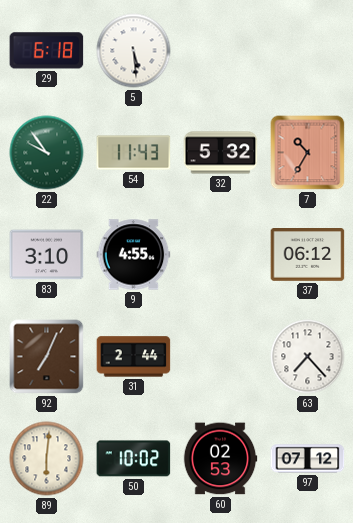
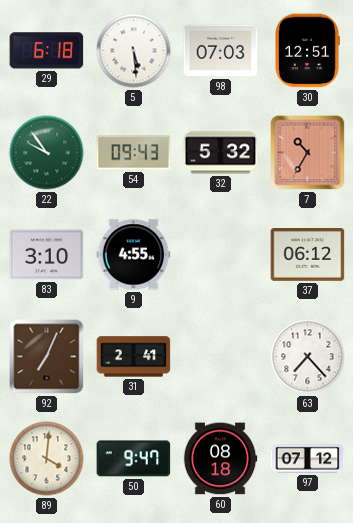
98: none -> 07:03
30: none -> 12:51
54: 11:43 -> 09:43
31: 2:44 -> 2:41
89: 6:01 -> 4:01
50: 10:02 -> 9:47
60: 02:53 -> 08:18
